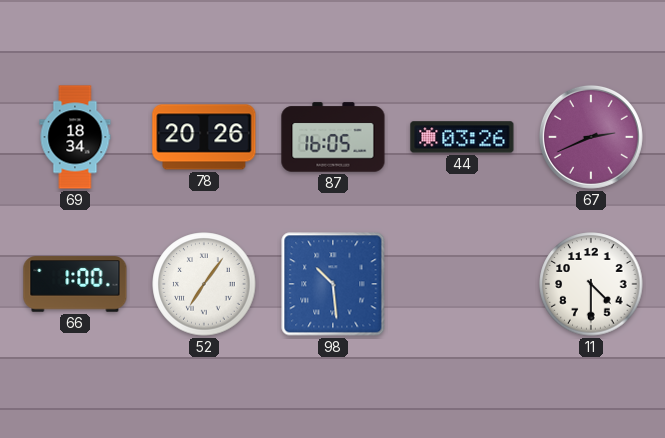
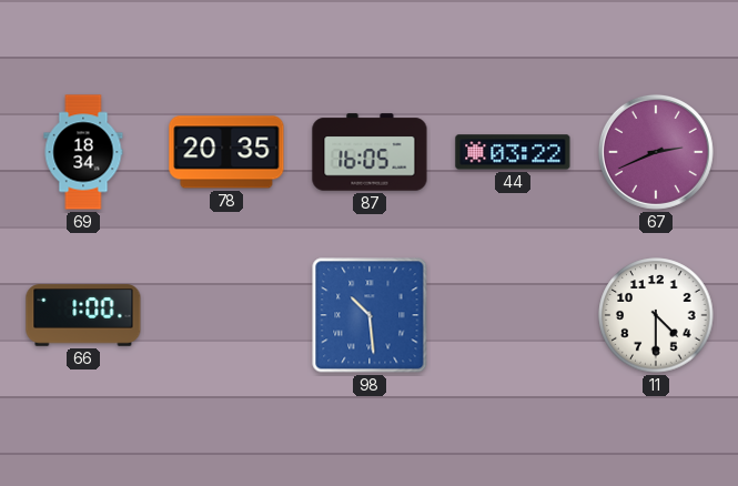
78: 20:26 -> 20:35
44: 03:26 -> 03:22
52: 7:06 -> none
